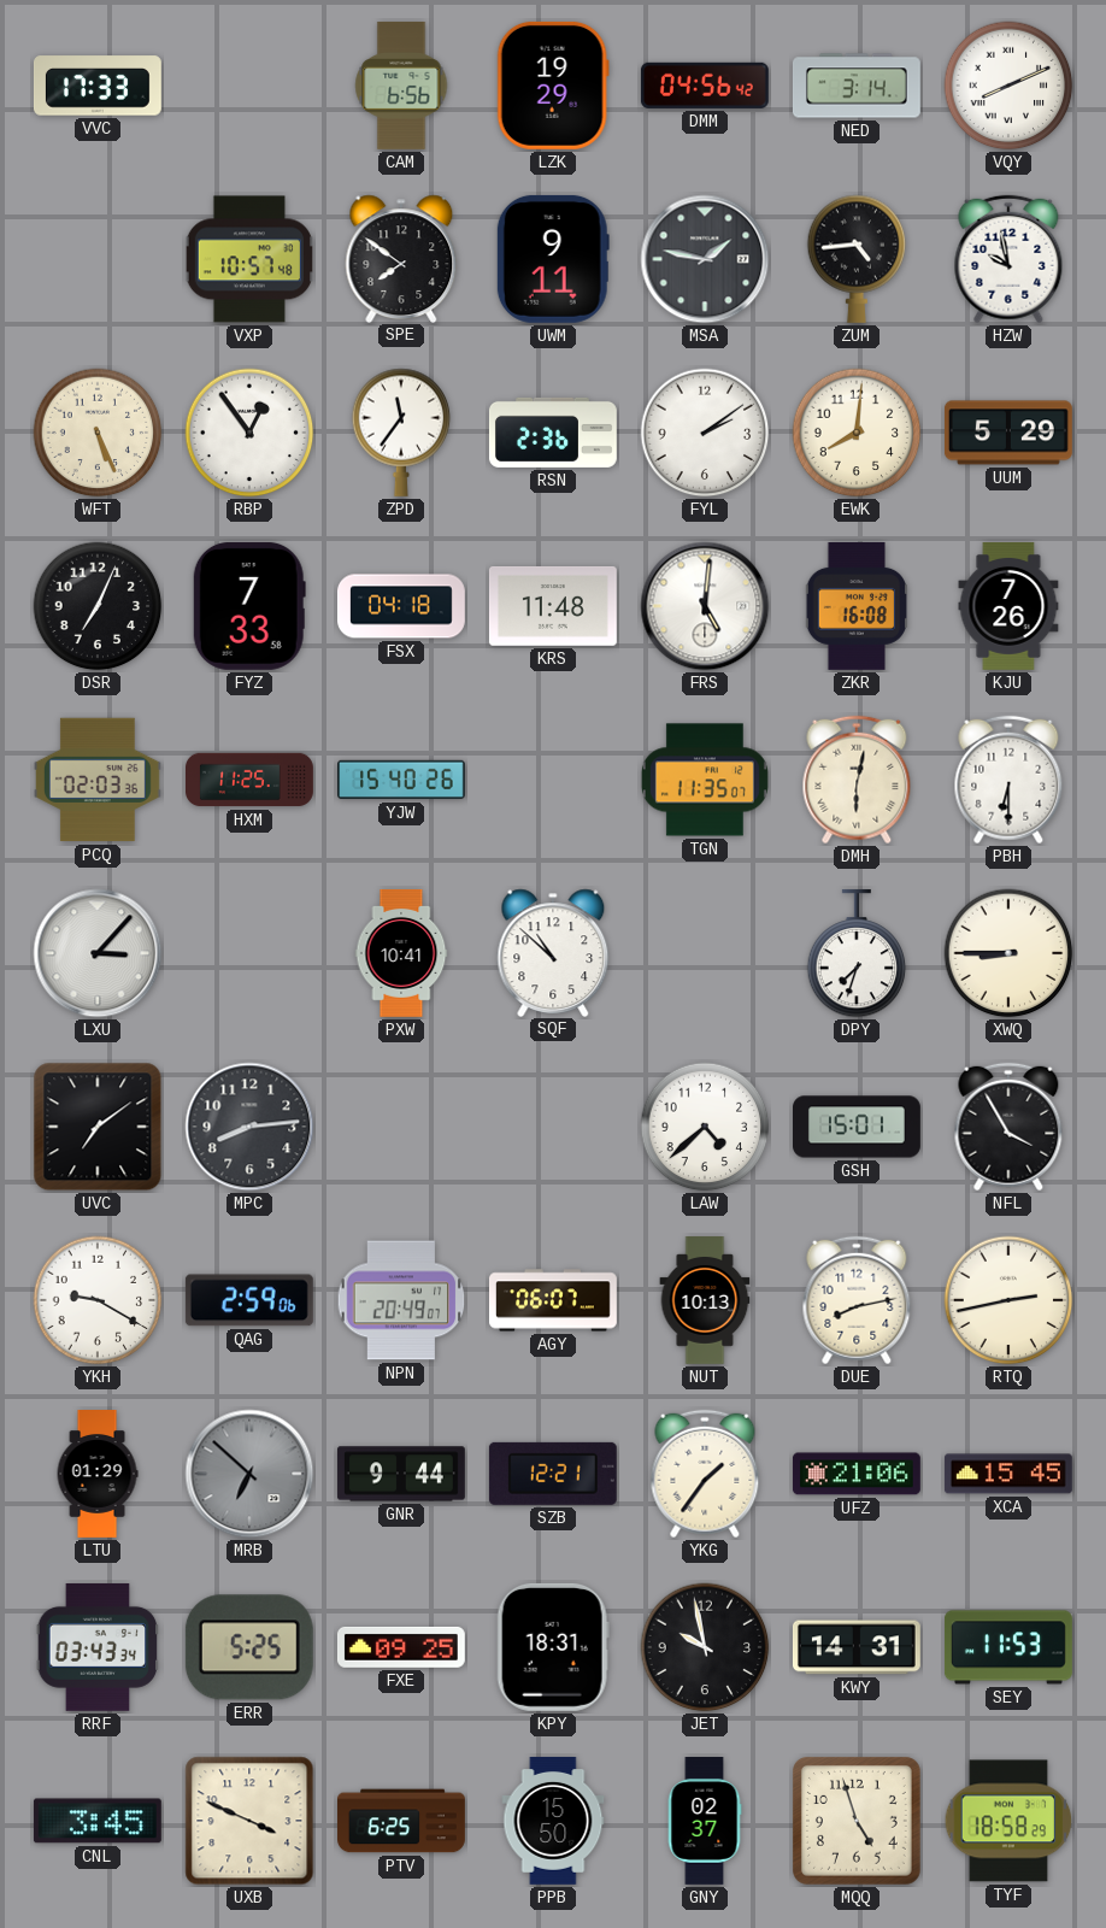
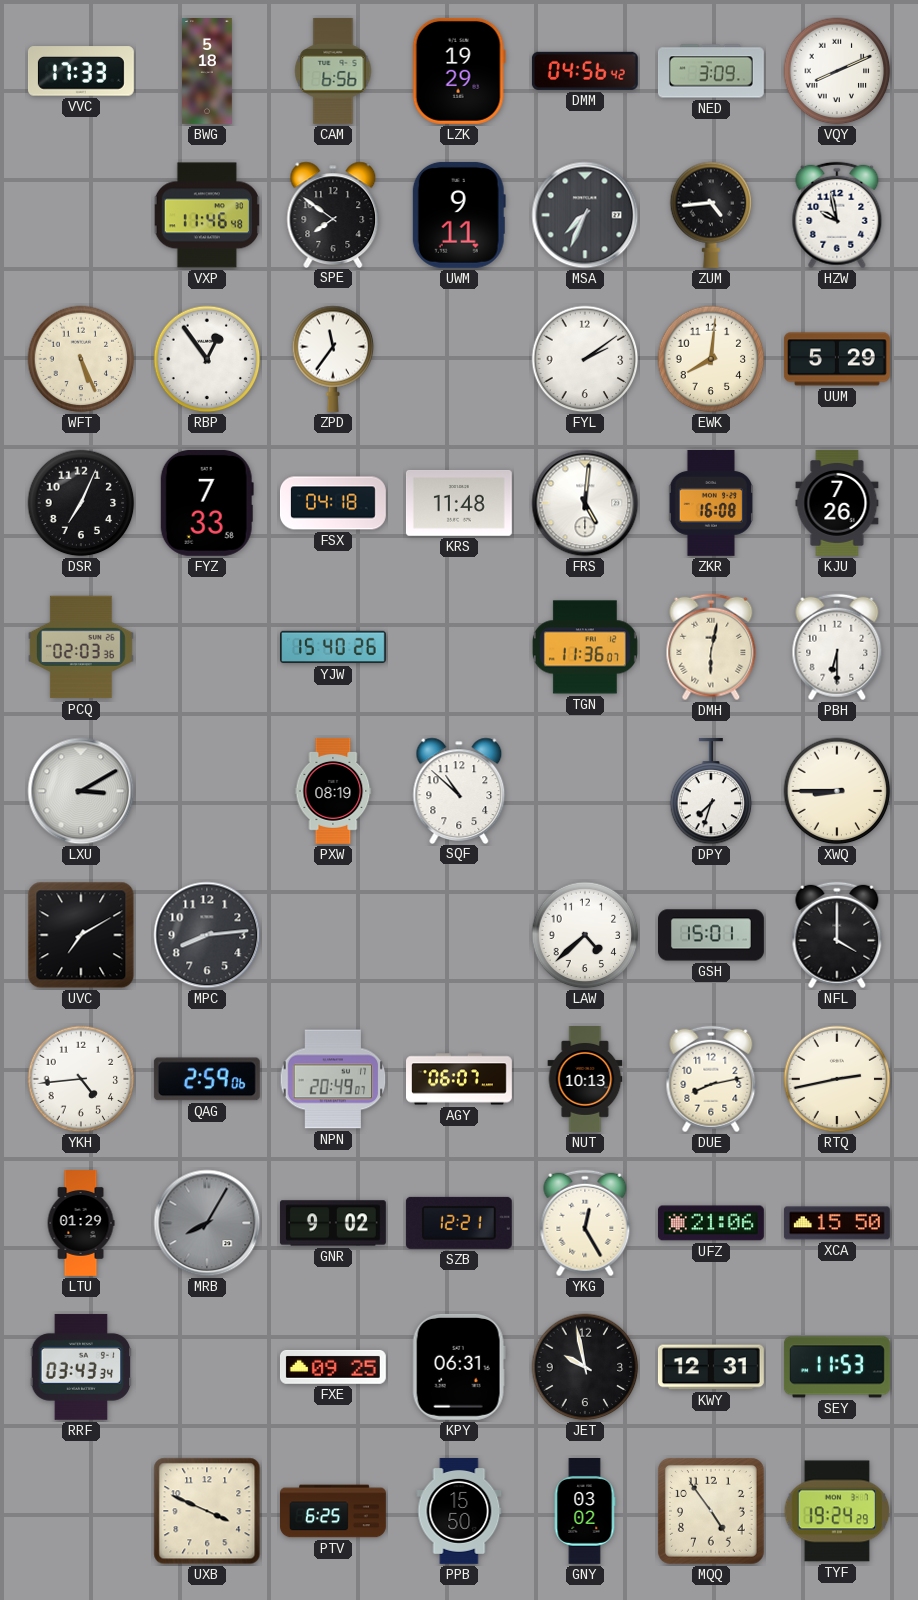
BWG: none -> 5:18
NED: 3:14 -> 3:09
VXP: 10:57 -> 11:46
MSA: 1:47 -> 7:34
RSN: 2:36 -> none
HXM: 11:25 -> none
TGN: 11:35 -> 11:36
LXU: 3:07 -> 3:10
PXW: 10:41 -> 08:19
UVC: 7:09 -> 7:10
NFL: 3:55 -> 4:00
YKH: 9:20 -> 4:44
MRB: 6:52 -> 8:05
GNR: 9:44 -> 9:02
YKG: 1:36 -> 12:25
XCA: 15:45 -> 15:50
ERR: 5:25 -> none
KPY: 18:31 -> 06:31
KWY: 14:31 -> 12:31
CNL: 3:45 -> none
GNY: 02:37 -> 03:02
MQQ: 4:57 -> 4:54
TYF: 18:58 -> 19:24
